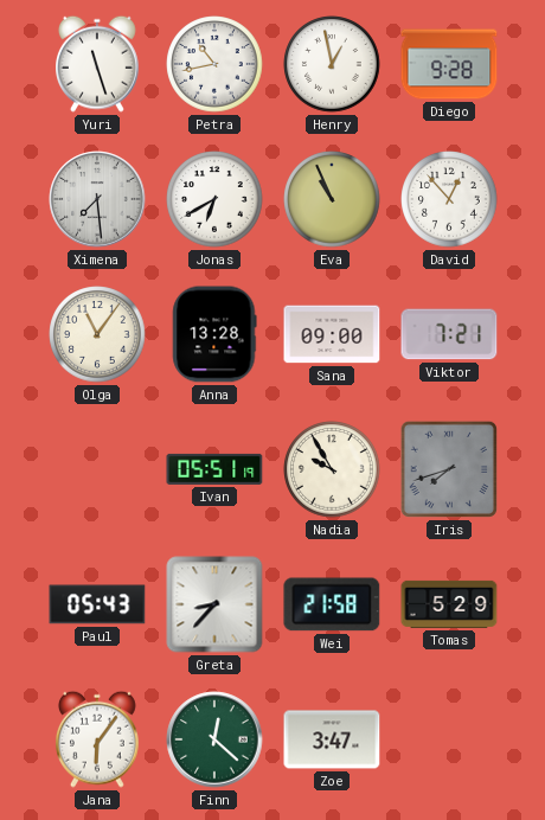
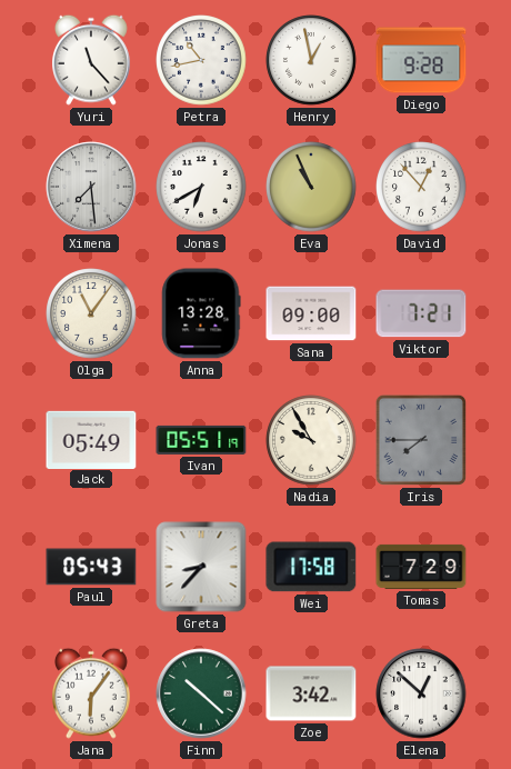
Yuri: 11:27 -> 11:23
Jack: none -> 05:49
Iris: 7:42 -> 7:45
Wei: 21:58 -> 17:58
Tomas: 5:29 -> 7:29
Finn: 12:22 -> 10:22
Zoe: 3:47 -> 3:42
Elena: none -> 12:52
